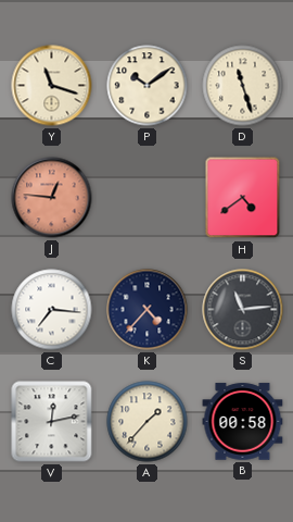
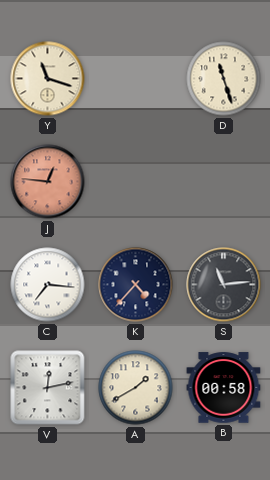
P: 10:09 -> none
H: 4:39 -> none
A: 1:37 -> 1:40
